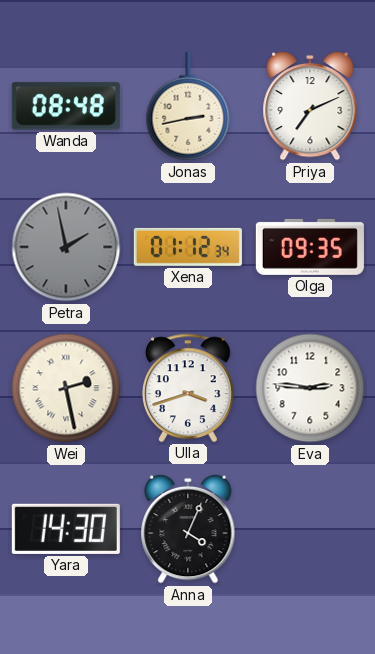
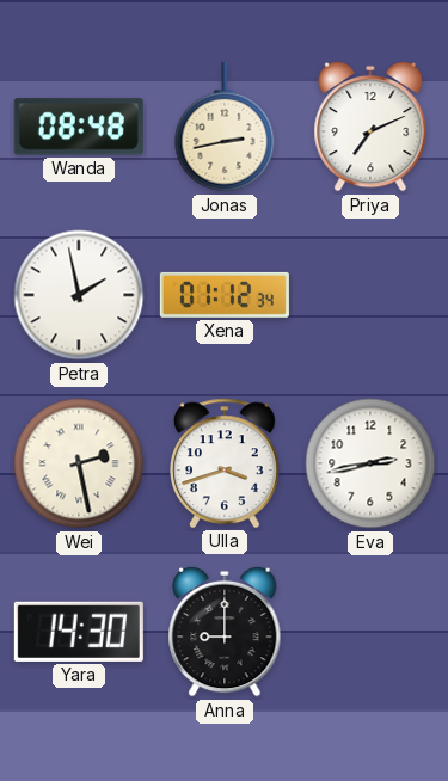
Petra dial: grey -> white
Olga: 09:35 -> none
Eva: 2:46 -> 2:43
Anna: 4:04 -> 9:00
